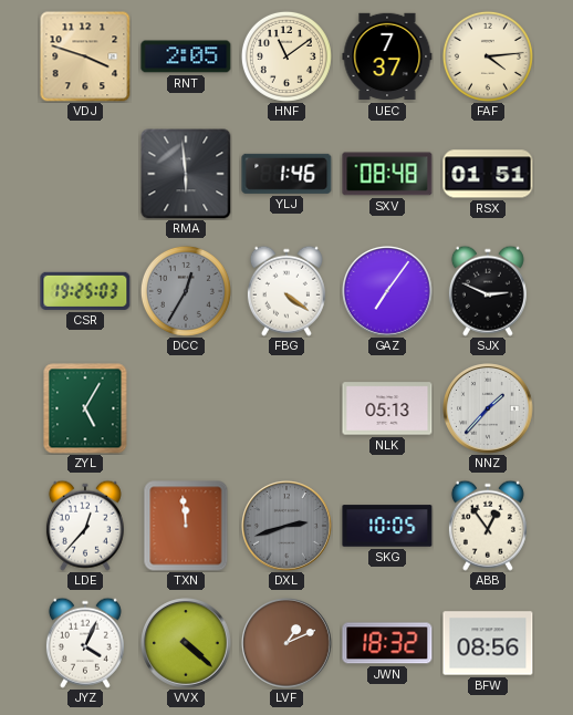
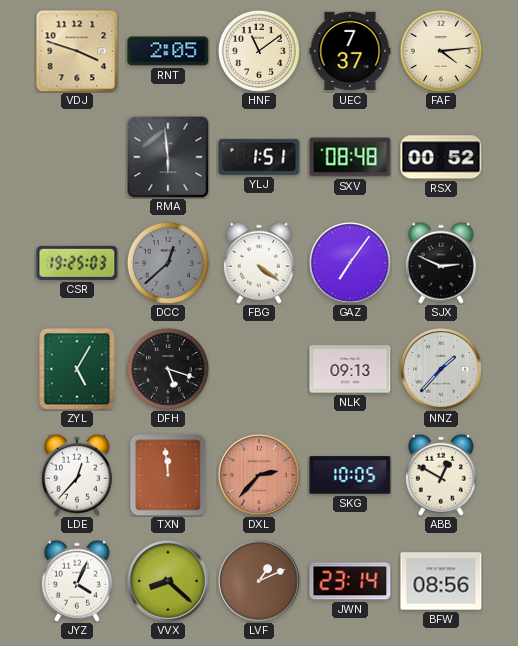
YLJ: 1:46 -> 1:51
RSX: 01:51 -> 00:52
DCC: 12:35 -> 12:38
DFH: none -> 5:18
NLK: 05:13 -> 09:13
DXL: 2:42 -> 2:37
DXL dial: grey -> salmon
ABB: 12:54 -> 12:50
VVX: 4:22 -> 8:22
JWN: 18:32 -> 23:14
